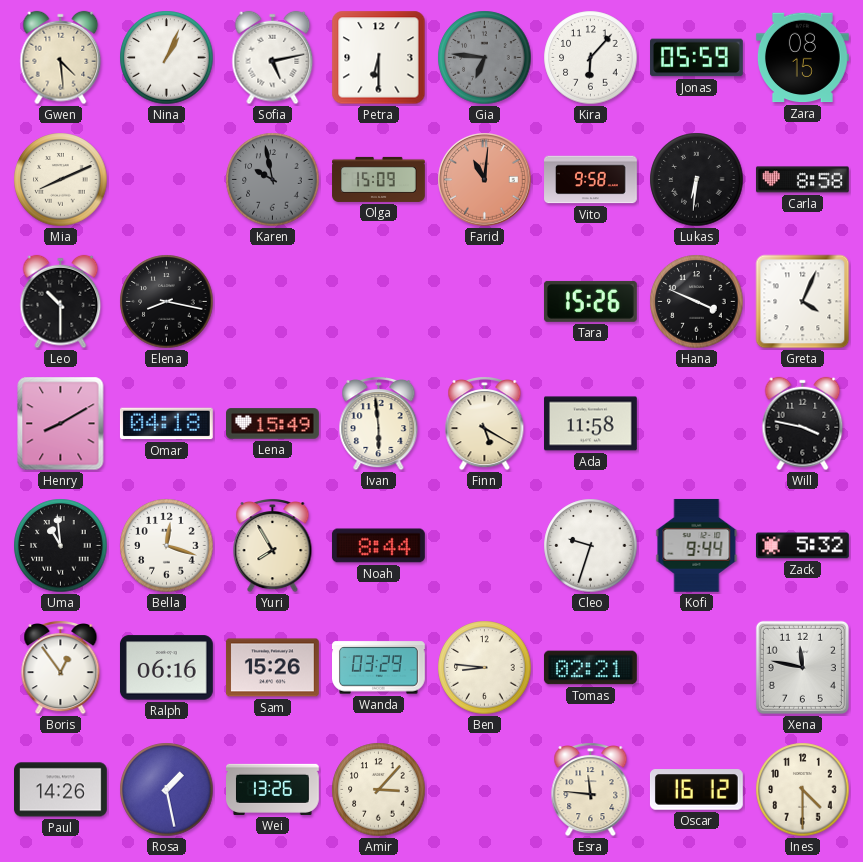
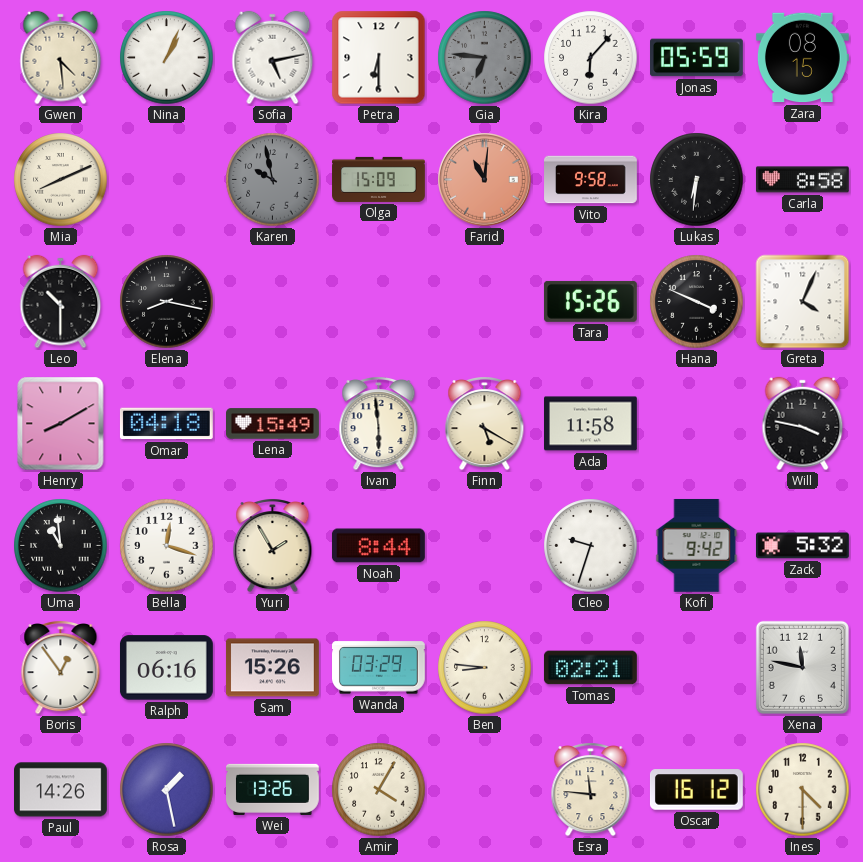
Yuri: 7:55 -> 1:55
Kofi: 9:44 -> 9:42
Amir: 3:07 -> 4:05
